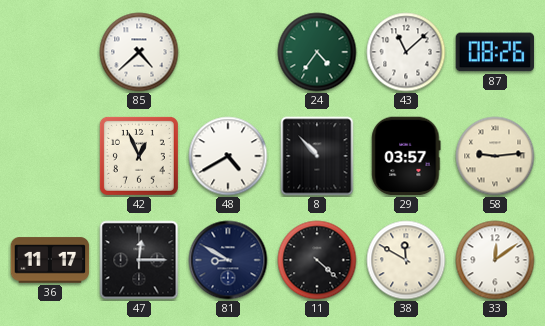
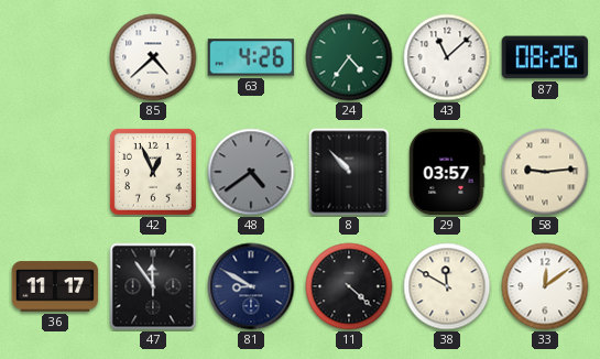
63: none -> 4:26
48: 4:40 -> 4:39
48 dial: white -> grey
47: 12:15 -> 11:54
